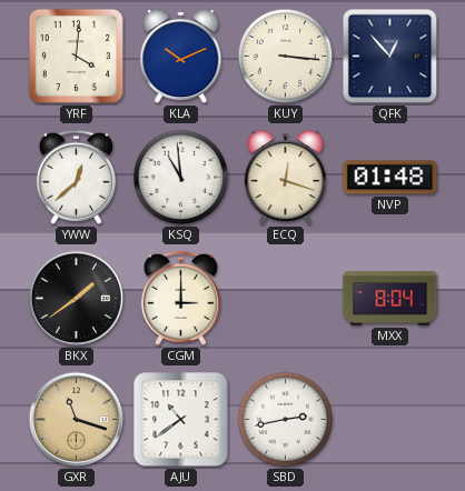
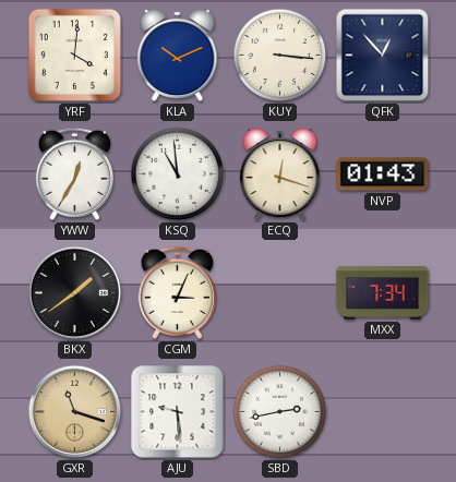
YWW: 12:38 -> 12:35
NVP: 01:48 -> 01:43
CGM: 3:00 -> 3:04
MXX: 8:04 -> 7:34
AJU: 10:39 -> 9:29
